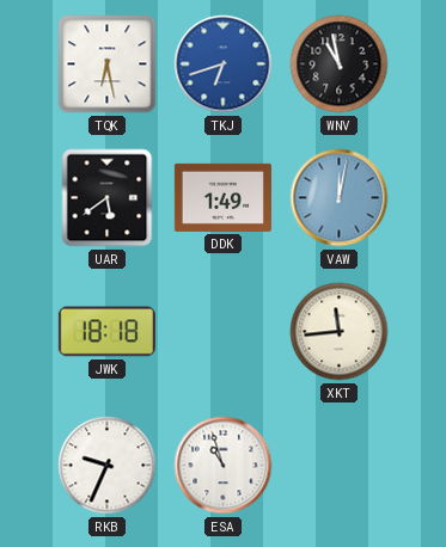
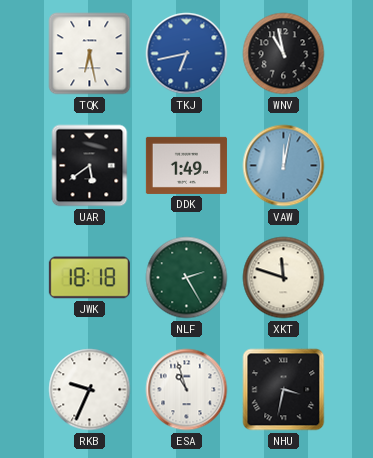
TKJ: 6:42 -> 6:43
NLF: none -> 2:25
XKT: 11:44 -> 11:48
NHU: none -> 3:32
